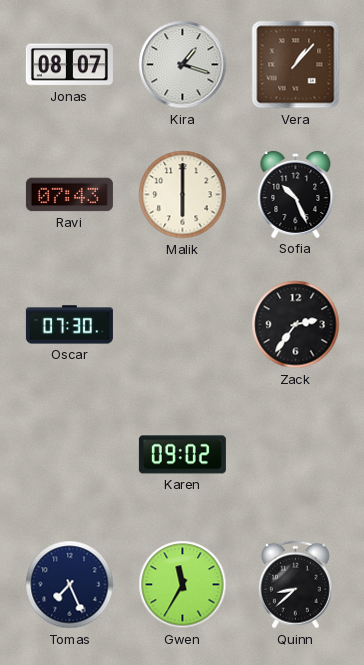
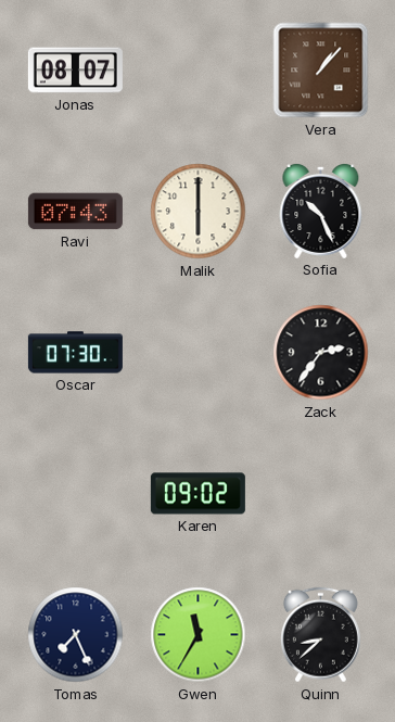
Kira: 1:18 -> none
